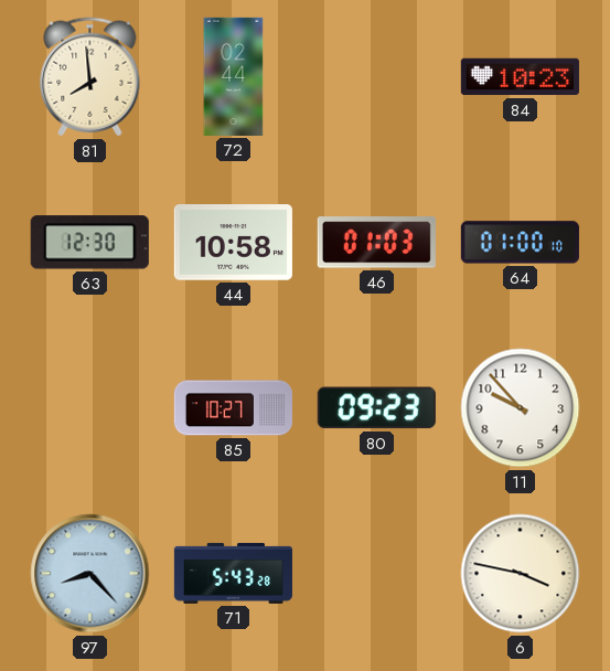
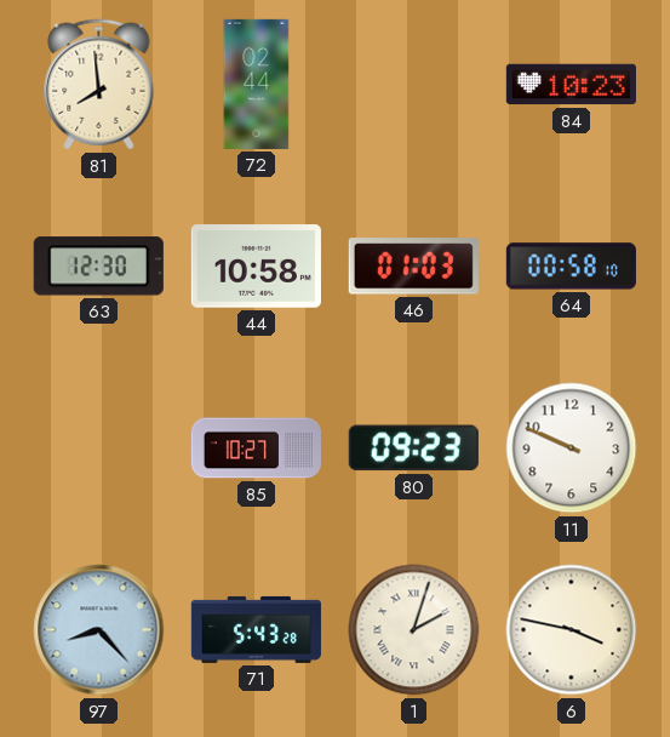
64: 01:00 -> 00:58
11: 9:53 -> 9:49
1: none -> 2:03
